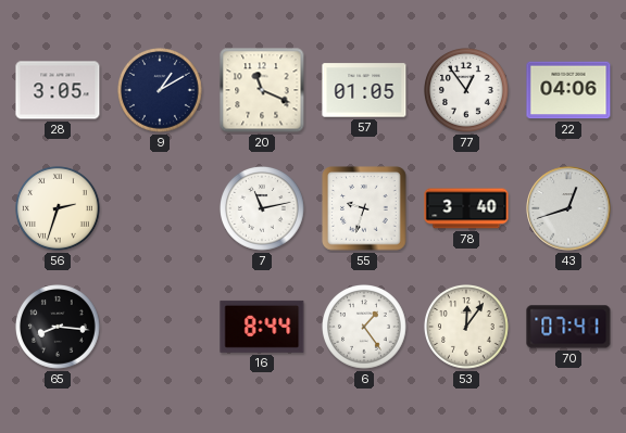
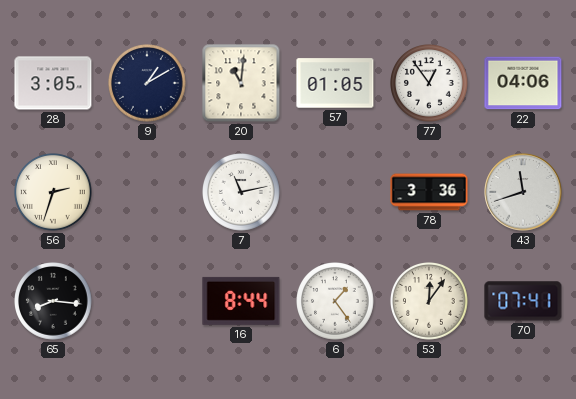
20: 11:19 -> 11:01
55: 9:33 -> none
78: 3:40 -> 3:36
43: 12:42 -> 11:42
